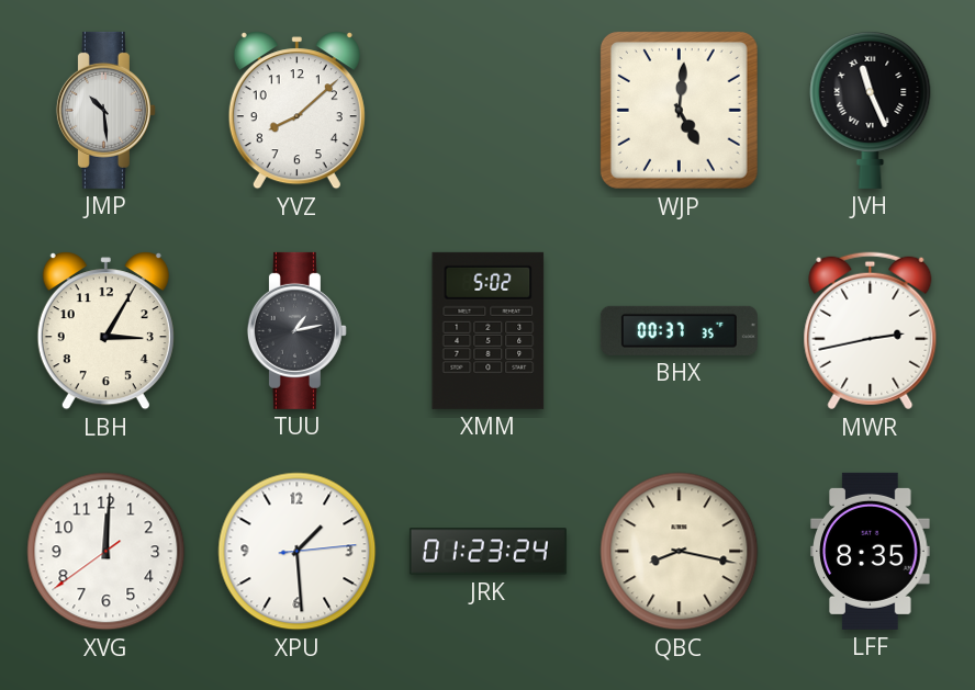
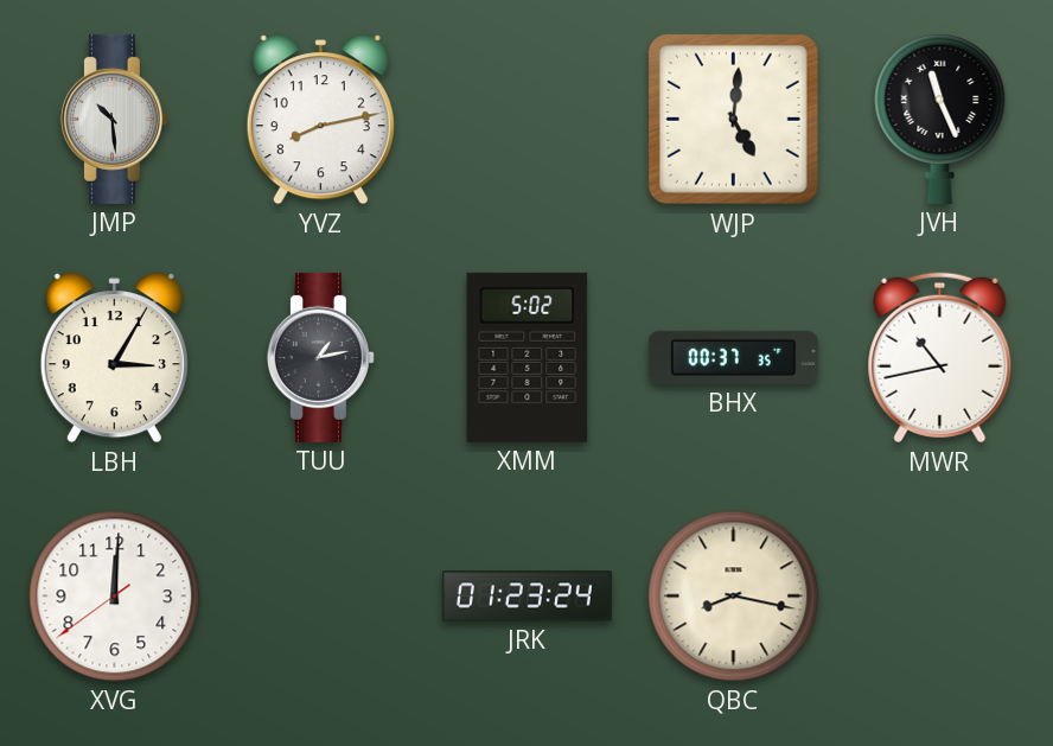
YVZ: 8:08 -> 8:13
MWR: 2:43 -> 10:43
XPU: 1:29 -> none
LFF: 8:35 -> none
